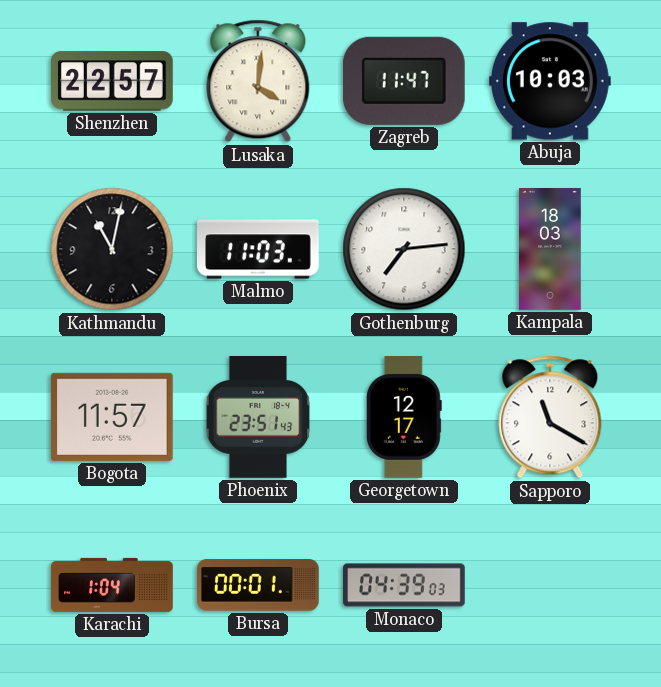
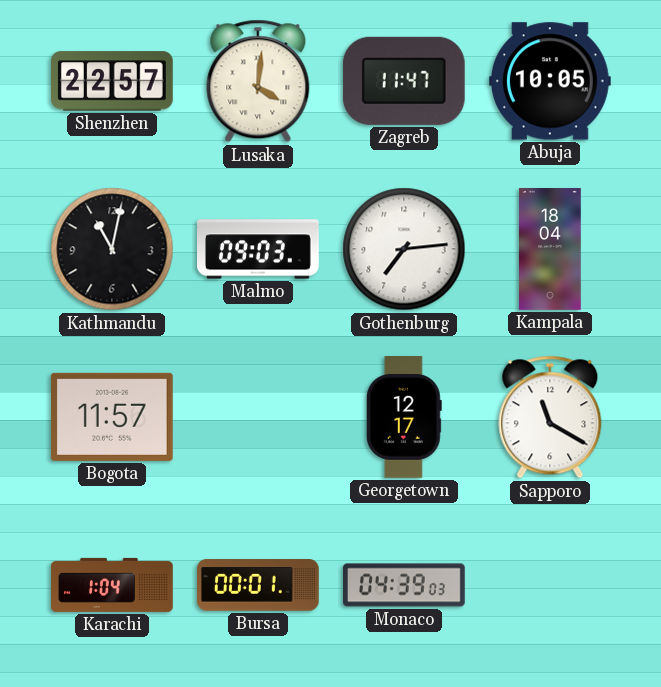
Abuja: 10:03 -> 10:05
Malmo: 11:03 -> 09:03
Kampala: 18:03 -> 18:04
Phoenix: 23:51 -> none
